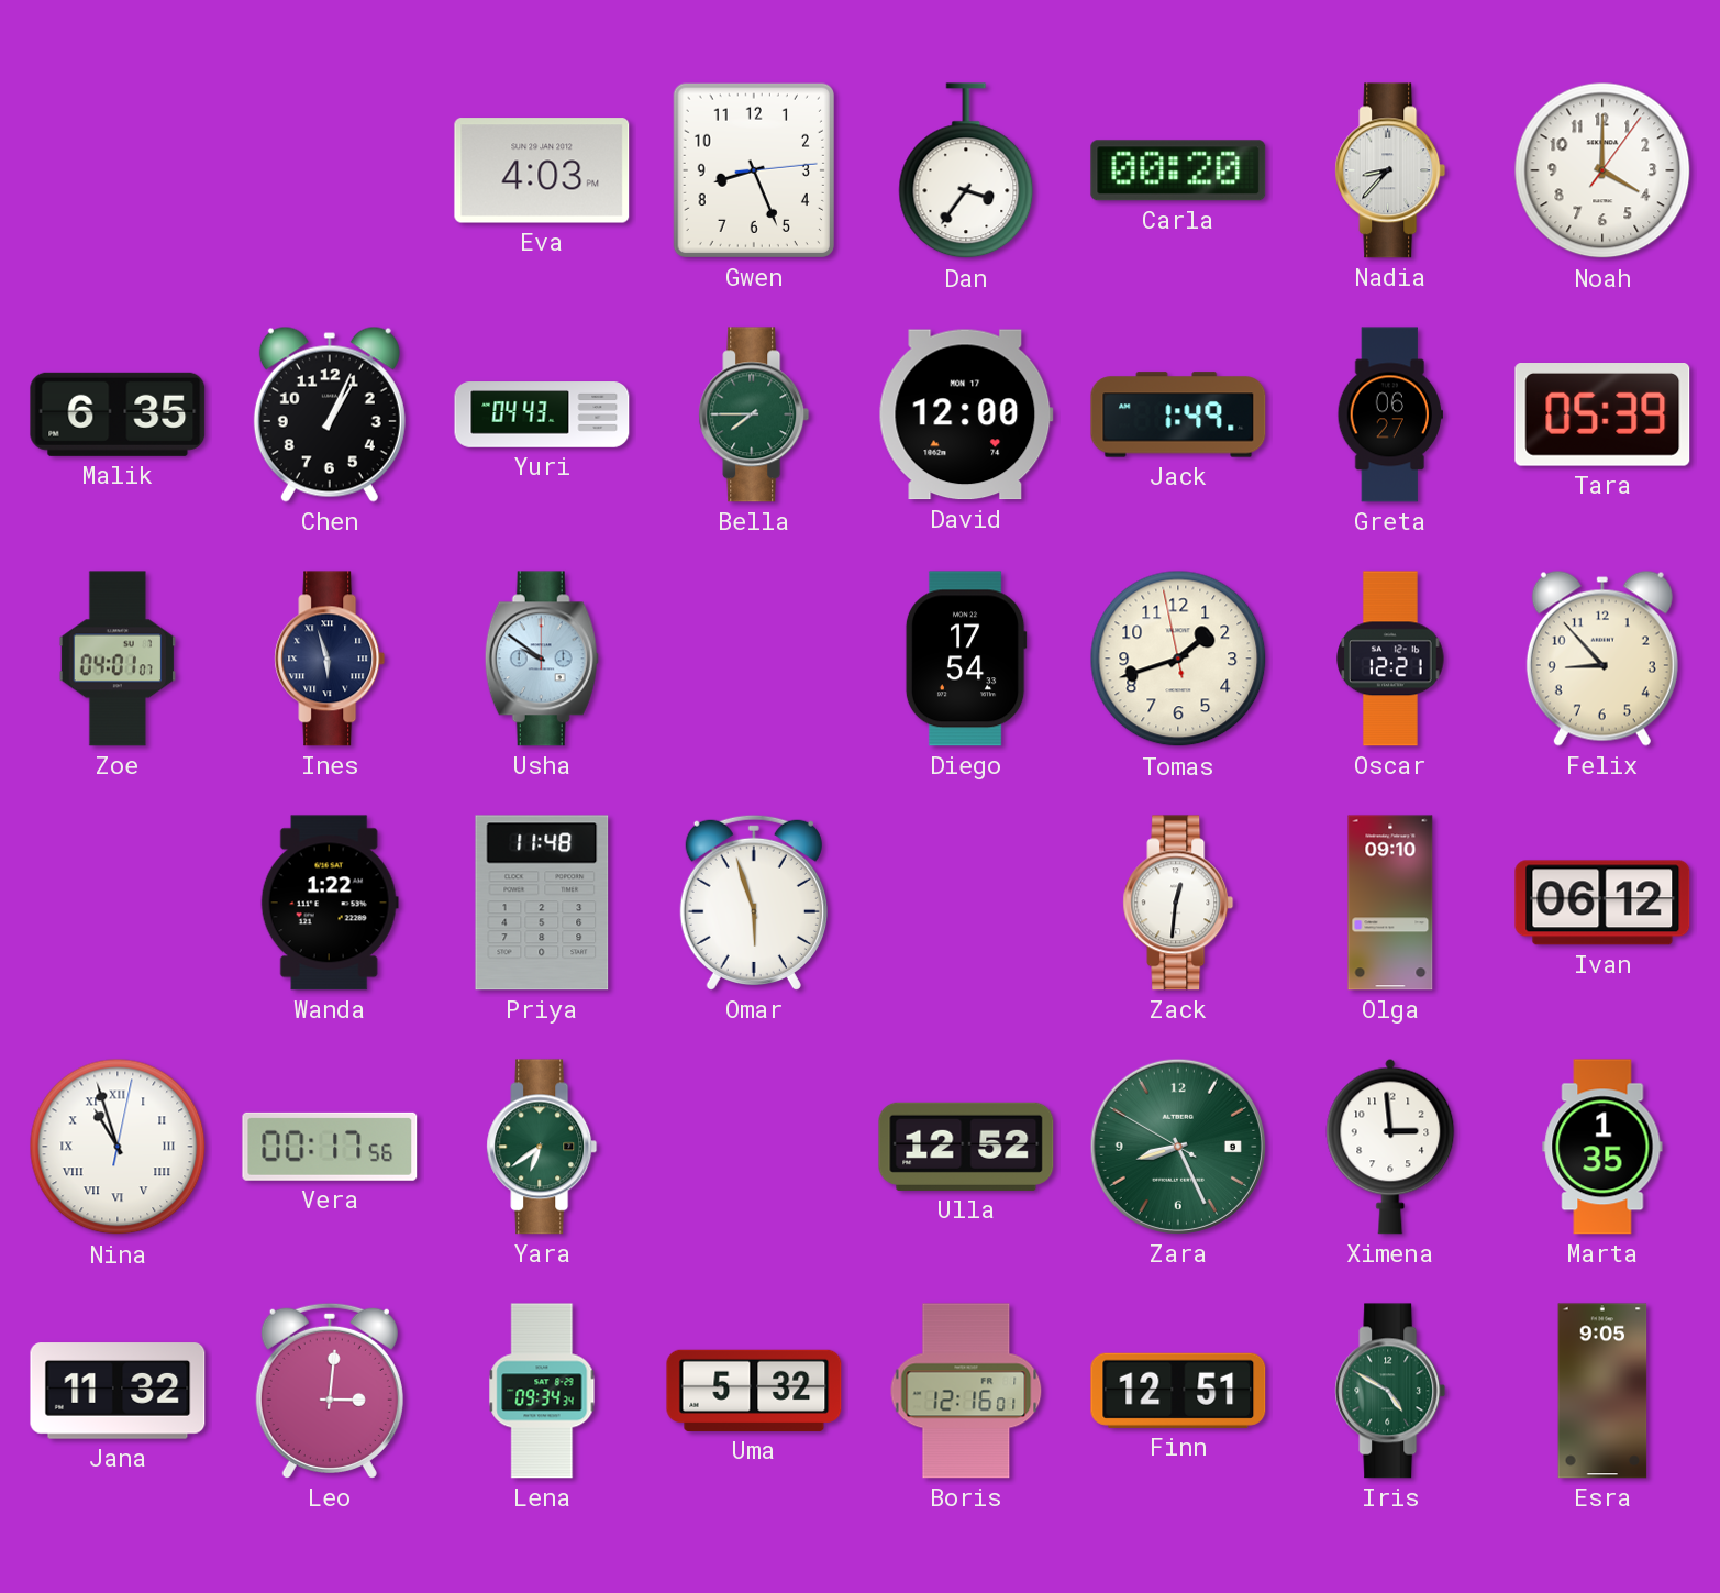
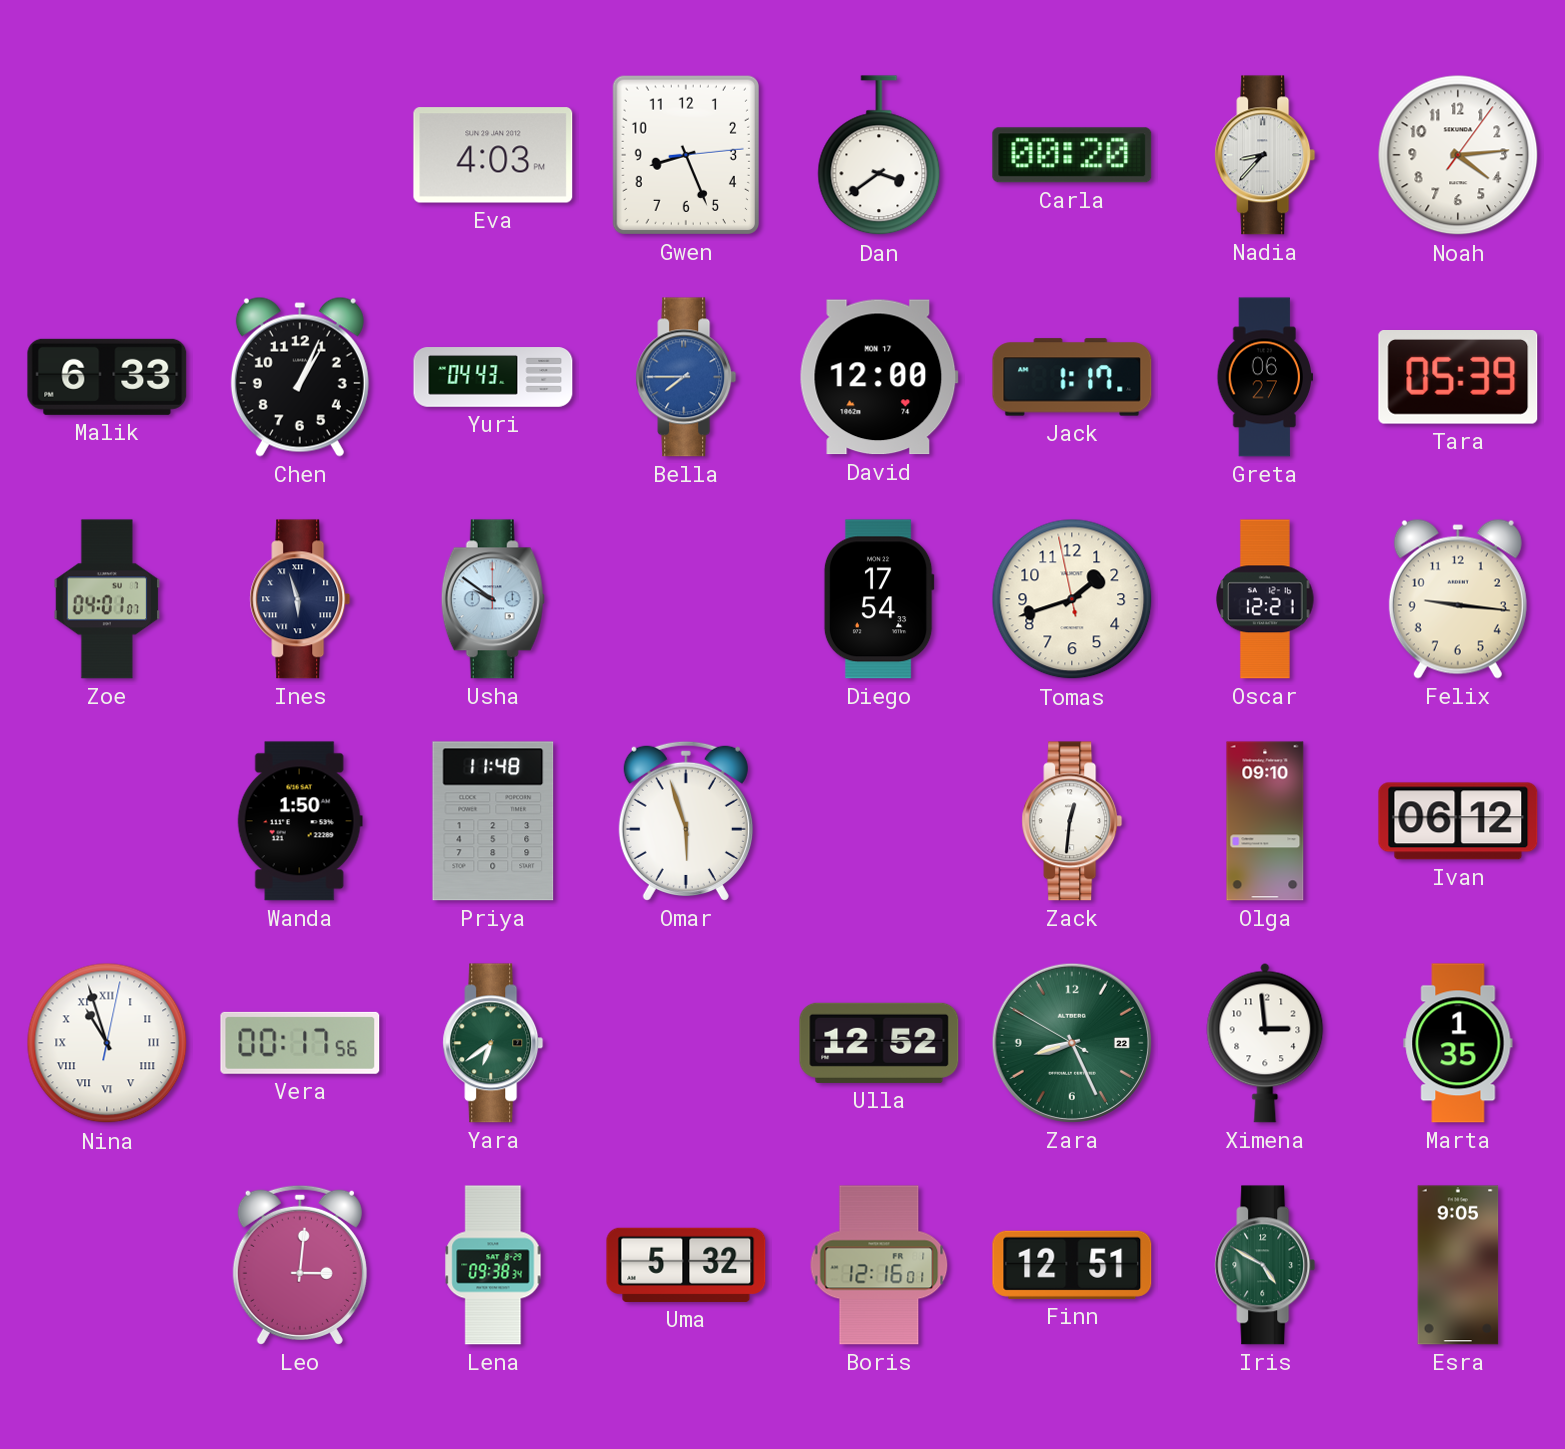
Dan: 3:36 -> 3:39
Noah: 4:00 -> 4:14
Malik: 6:35 -> 6:33
Bella dial: green -> blue
Jack: 1:49 -> 1:17
Felix: 8:53 -> 9:16
Wanda: 1:22 -> 1:50
Zara date: 9 -> 22
Jana: 11:32 -> none
Lena: 09:34 -> 09:38
